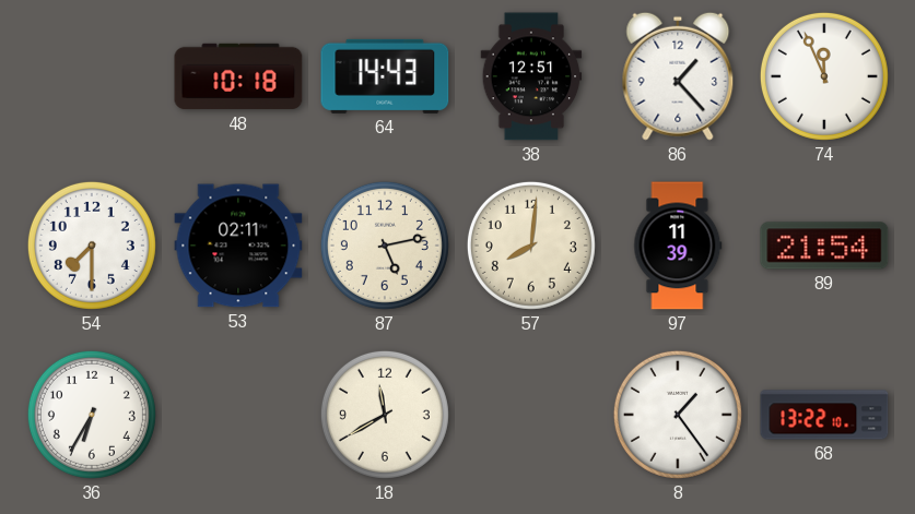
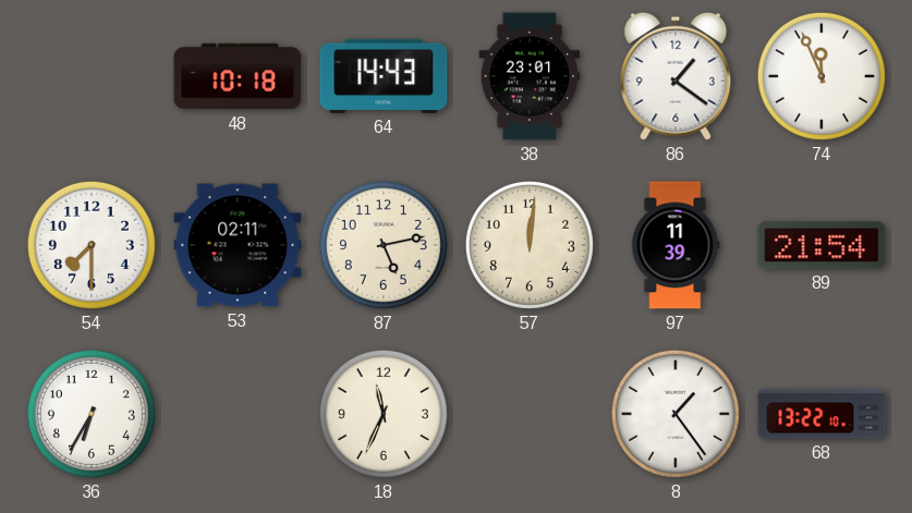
38: 12:51 -> 23:01
86: 1:23 -> 1:21
57: 8:01 -> 12:01
18: 11:40 -> 11:34
